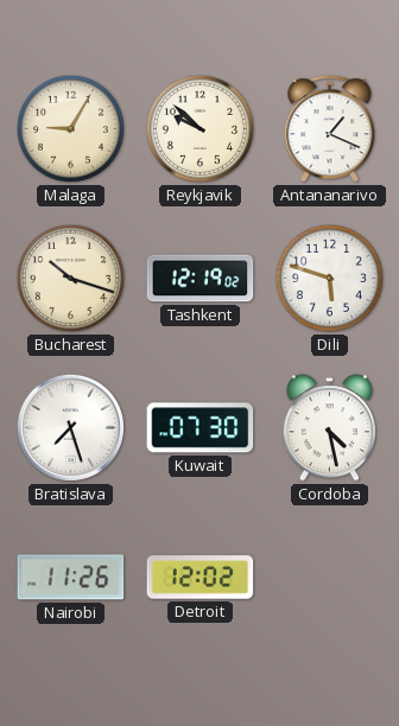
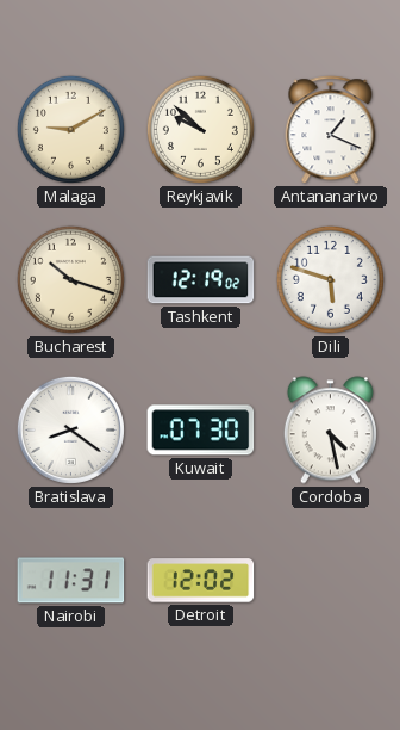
Malaga: 9:05 -> 9:10
Bratislava: 7:27 -> 8:21
Nairobi: 11:26 -> 11:31
